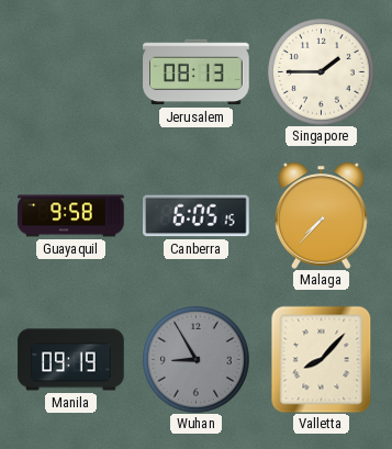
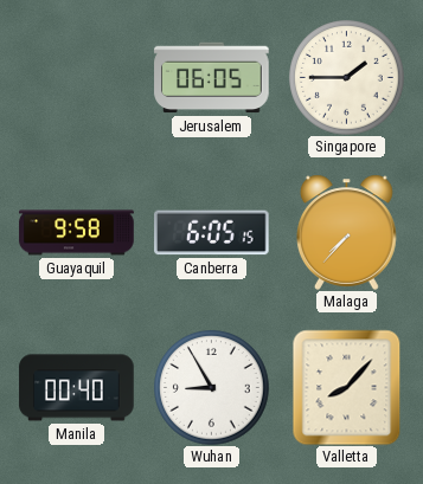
Jerusalem: 08:13 -> 06:05
Manila: 09:19 -> 00:40
Wuhan dial: grey -> white
